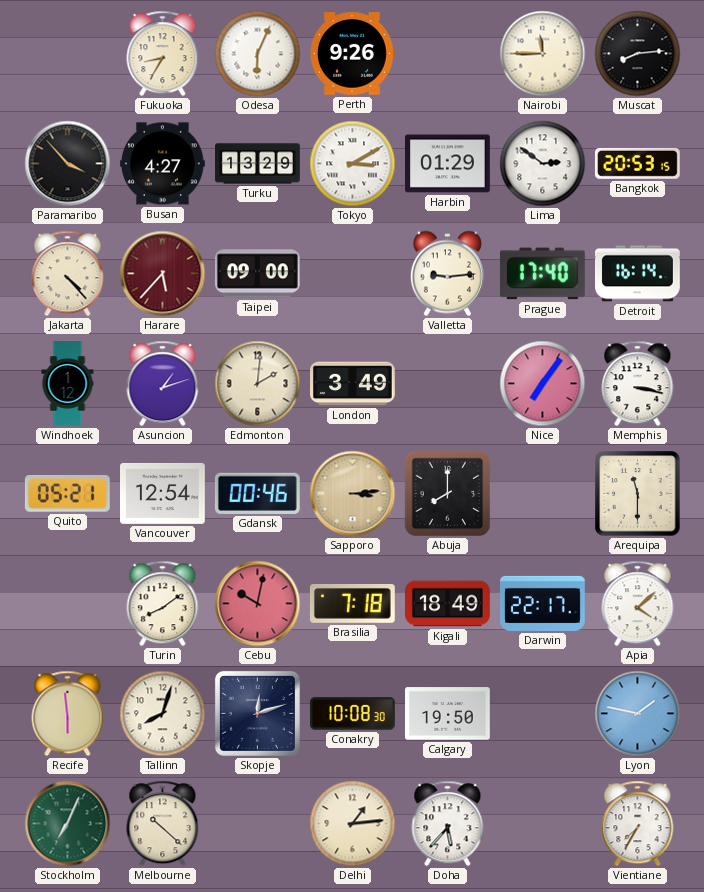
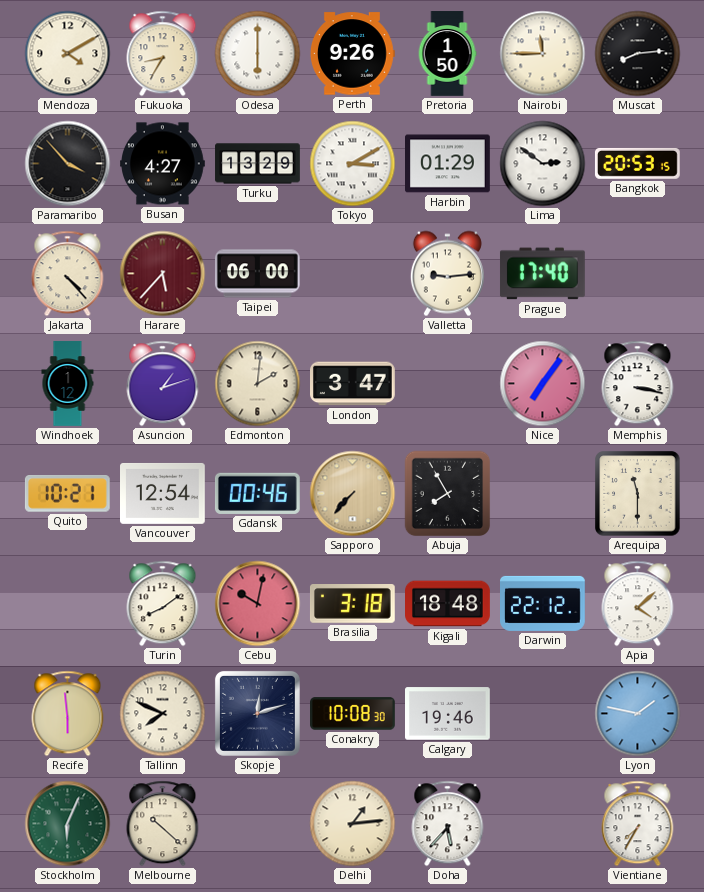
Mendoza: none -> 4:10
Odesa: 6:04 -> 6:00
Pretoria: none -> 1:50
Taipei: 09:00 -> 06:00
Detroit: 16:14 -> none
London: 3:49 -> 3:47
Quito: 05:21 -> 10:21
Sapporo: 3:14 -> 7:37
Abuja: 8:00 -> 7:55
Brasilia: 7:18 -> 3:18
Kigali: 18:49 -> 18:48
Darwin: 22:17 -> 22:12
Tallinn: 8:03 -> 7:49
Calgary: 19:50 -> 19:46
Stockholm: 7:04 -> 6:04
